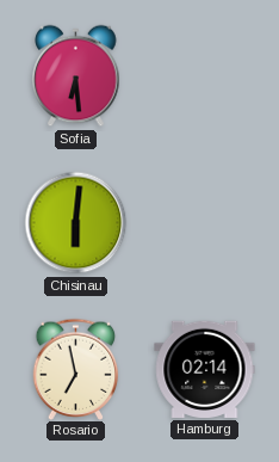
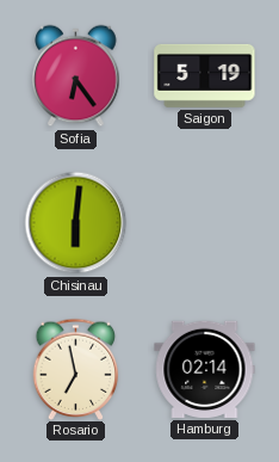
Sofia: 6:29 -> 6:24
Saigon: none -> 5:19
